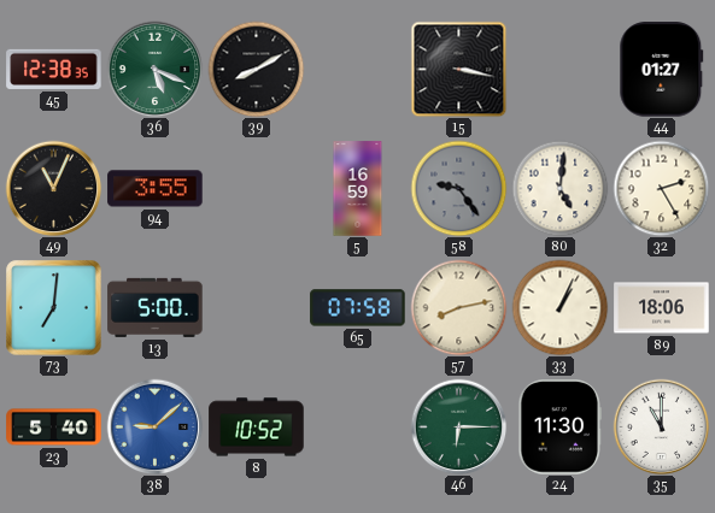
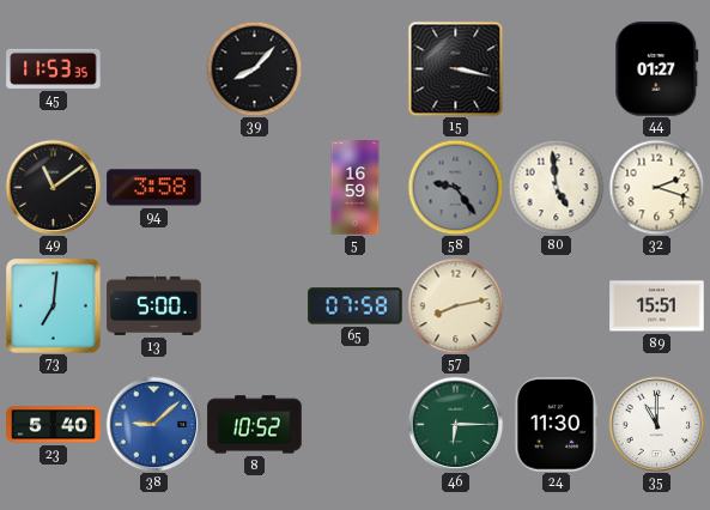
45: 12:38 -> 11:53
36: 5:19 -> none
39: 8:10 -> 8:07
49: 11:04 -> 11:09
94: 3:55 -> 3:58
80: 5:01 -> 4:59
32: 2:25 -> 2:18
33: 1:04 -> none
89: 18:06 -> 15:51
